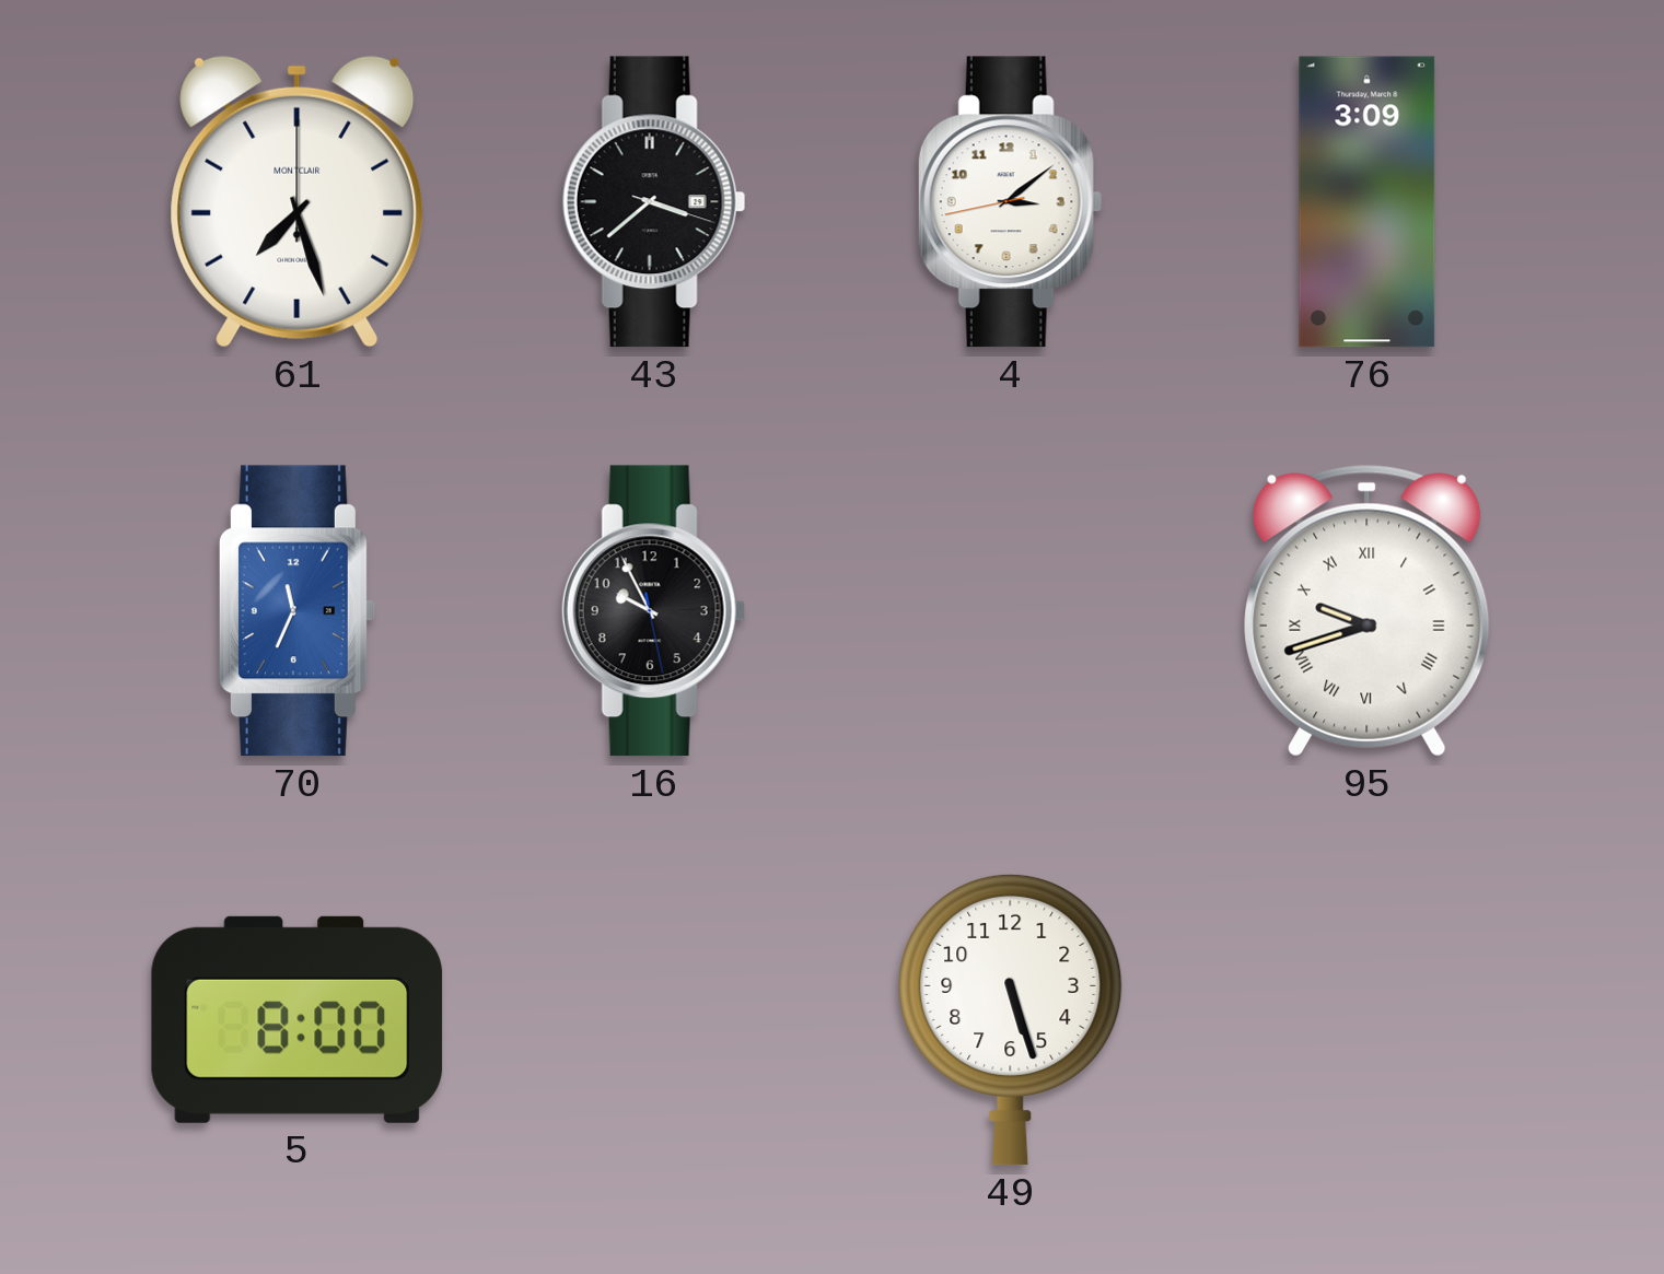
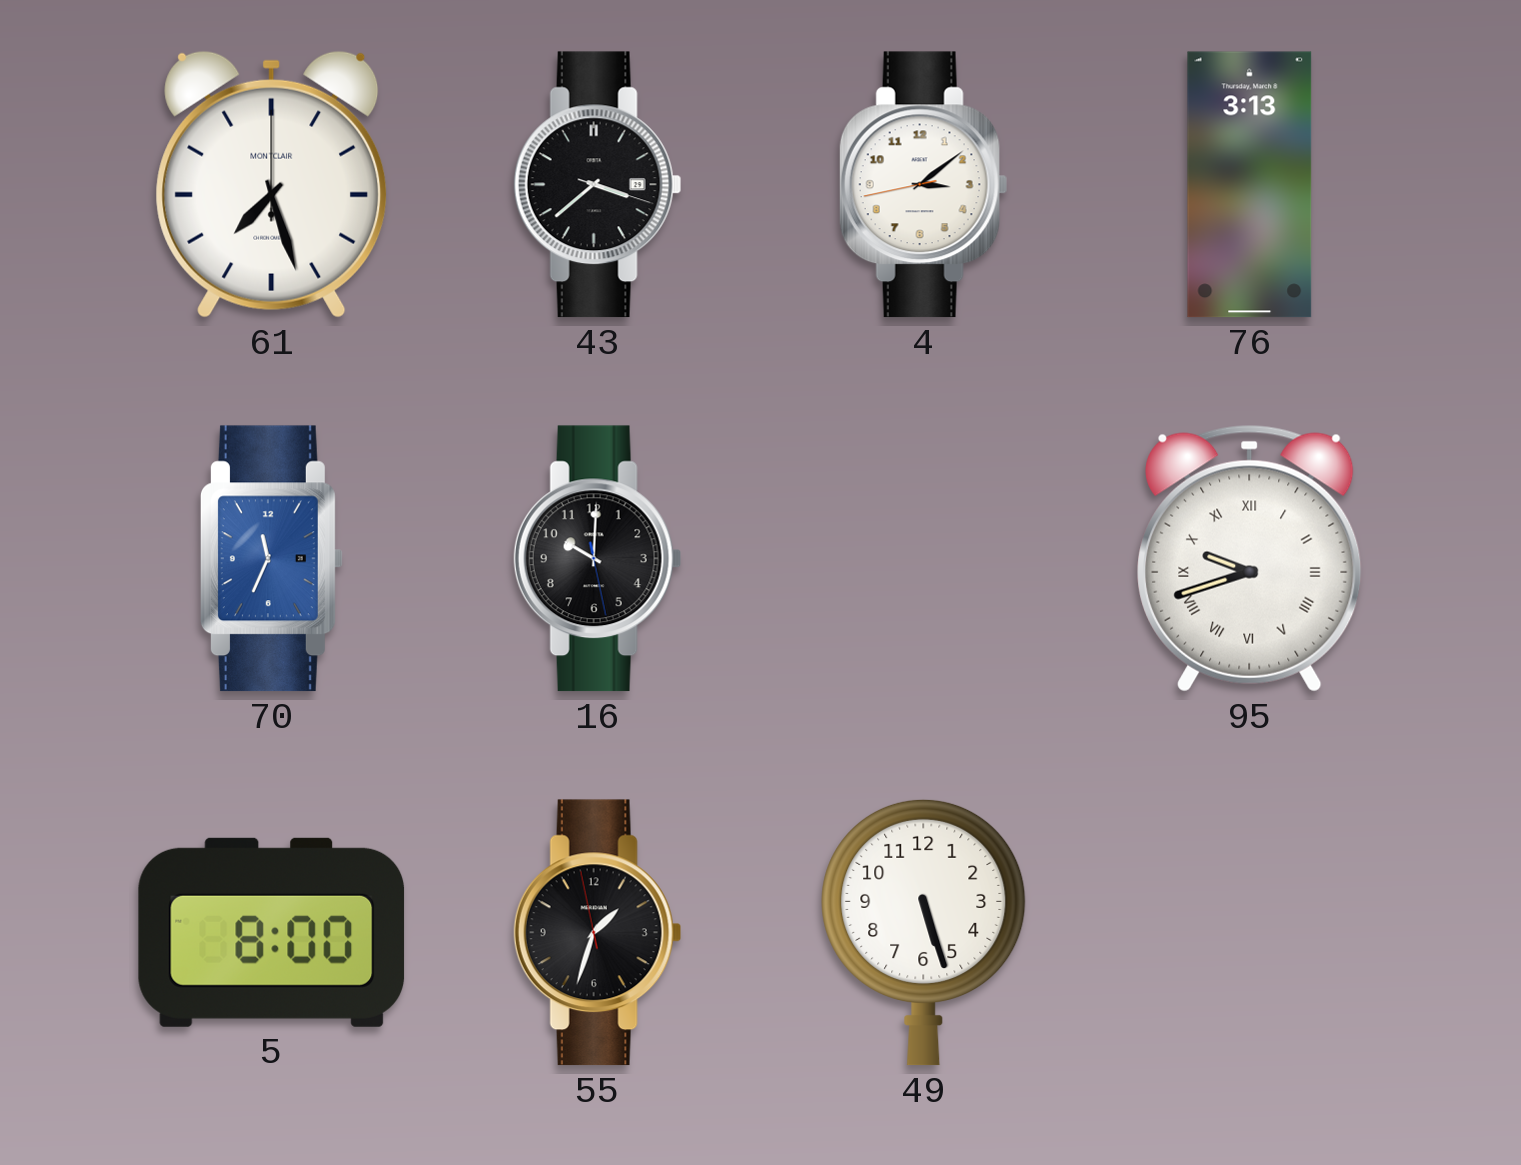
76: 3:09 -> 3:13
16: 9:55 -> 10:00
55: none -> 1:32
